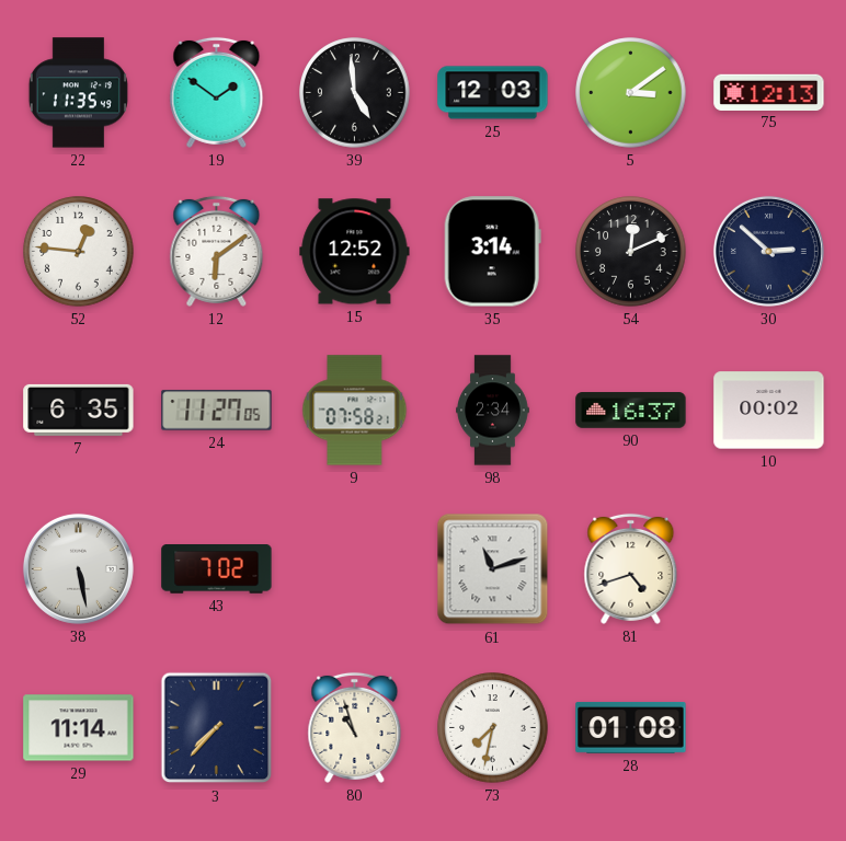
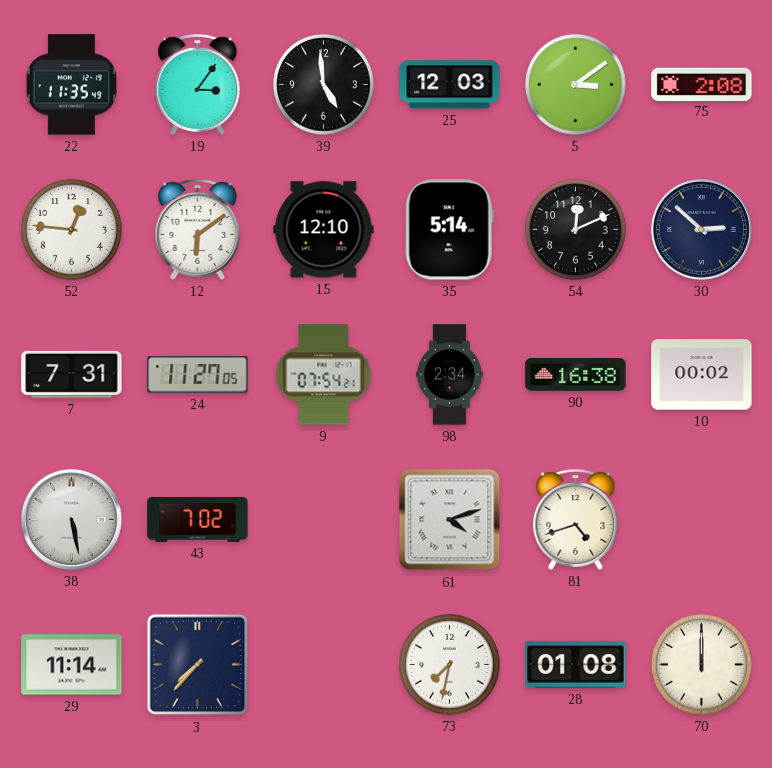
19: 1:51 -> 3:06
75: 12:13 -> 2:08
15: 12:52 -> 12:10
35: 3:14 -> 5:14
7: 6:35 -> 7:31
9: 07:58 -> 07:54
90: 16:37 -> 16:38
61: 11:12 -> 4:12
80: 10:57 -> none
70: none -> 12:00
